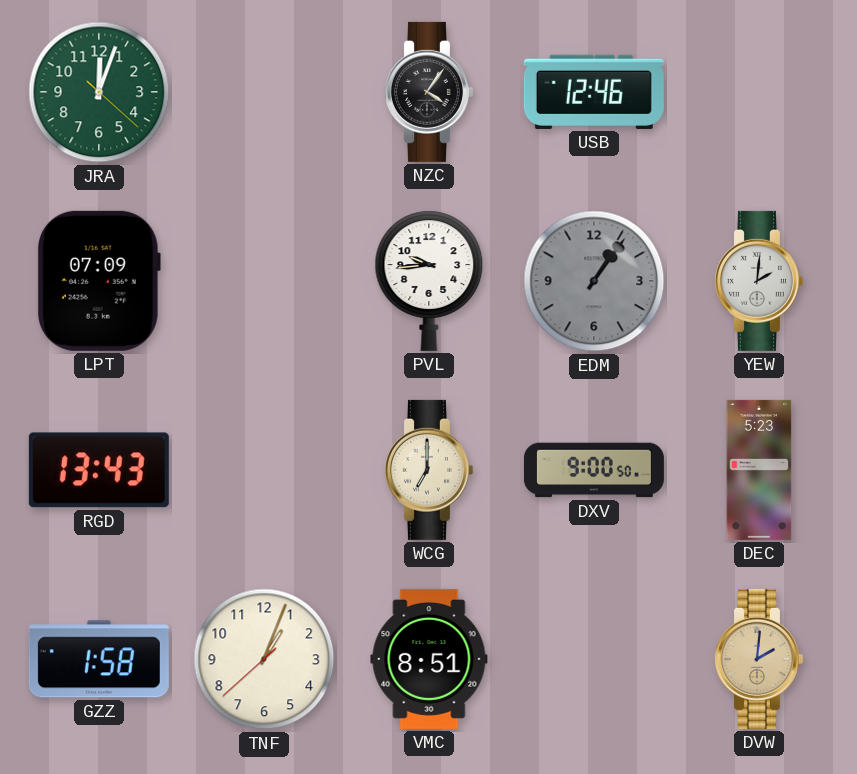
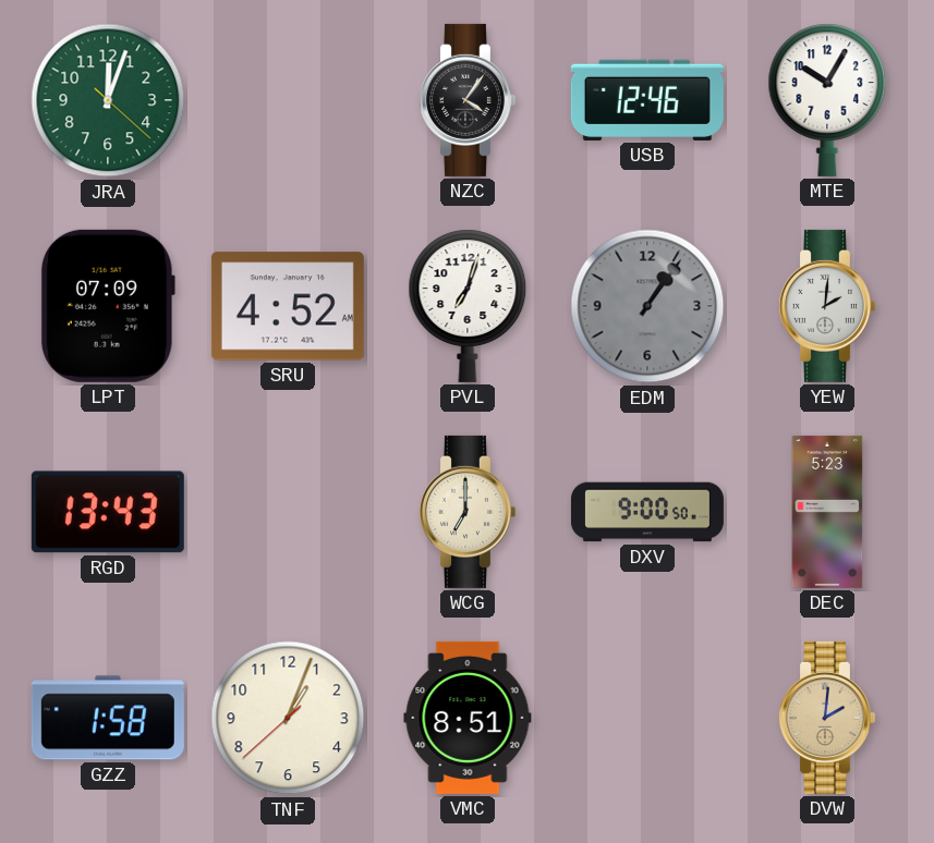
MTE: none -> 10:05
SRU: none -> 4:52
PVL: 9:44 -> 7:03
